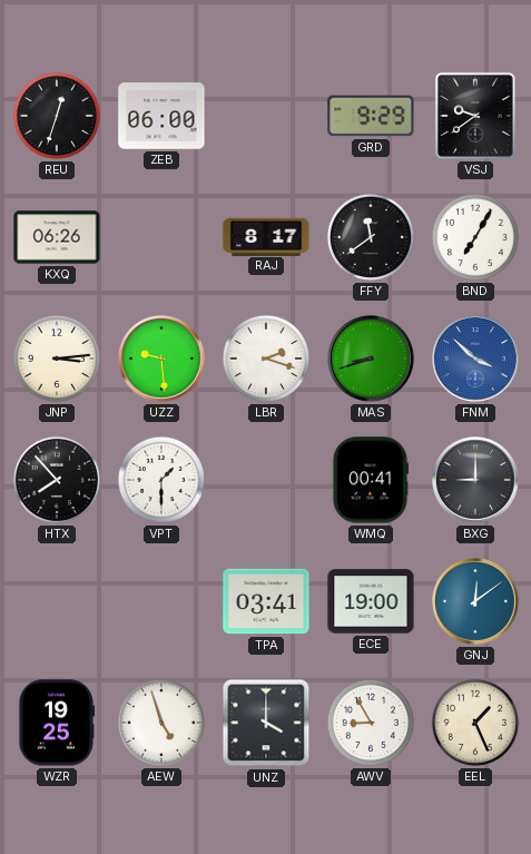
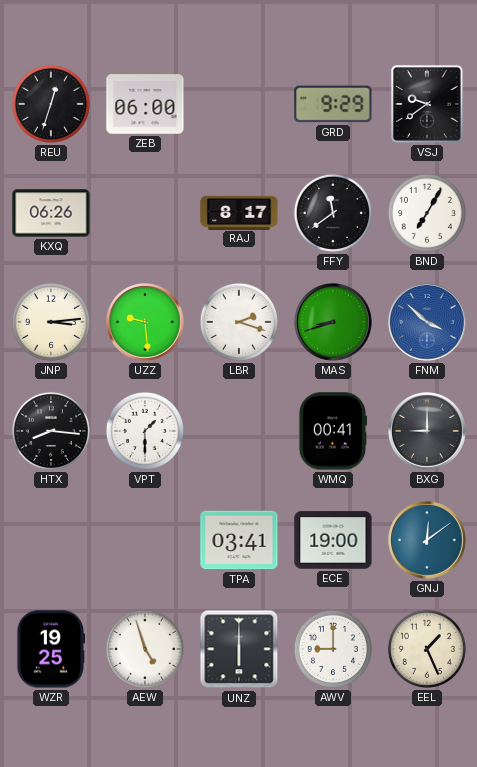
HTX: 7:53 -> 8:16
UNZ: 4:00 -> 6:00
AWV: 8:55 -> 9:00
